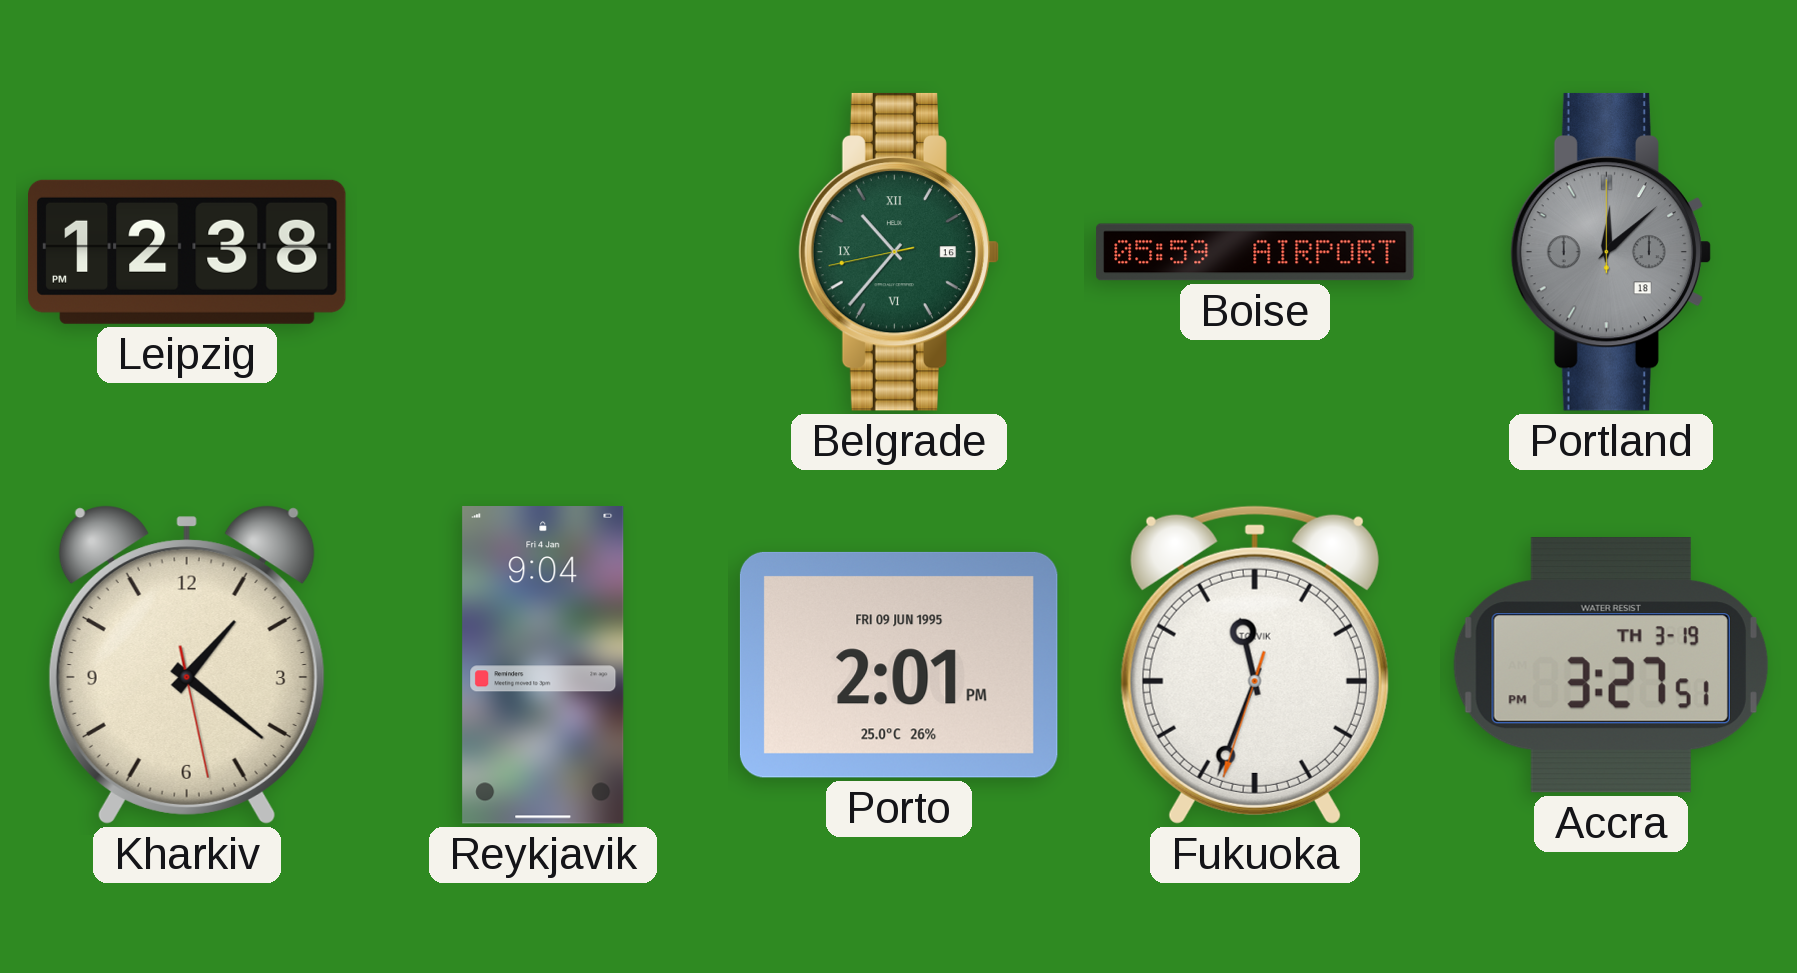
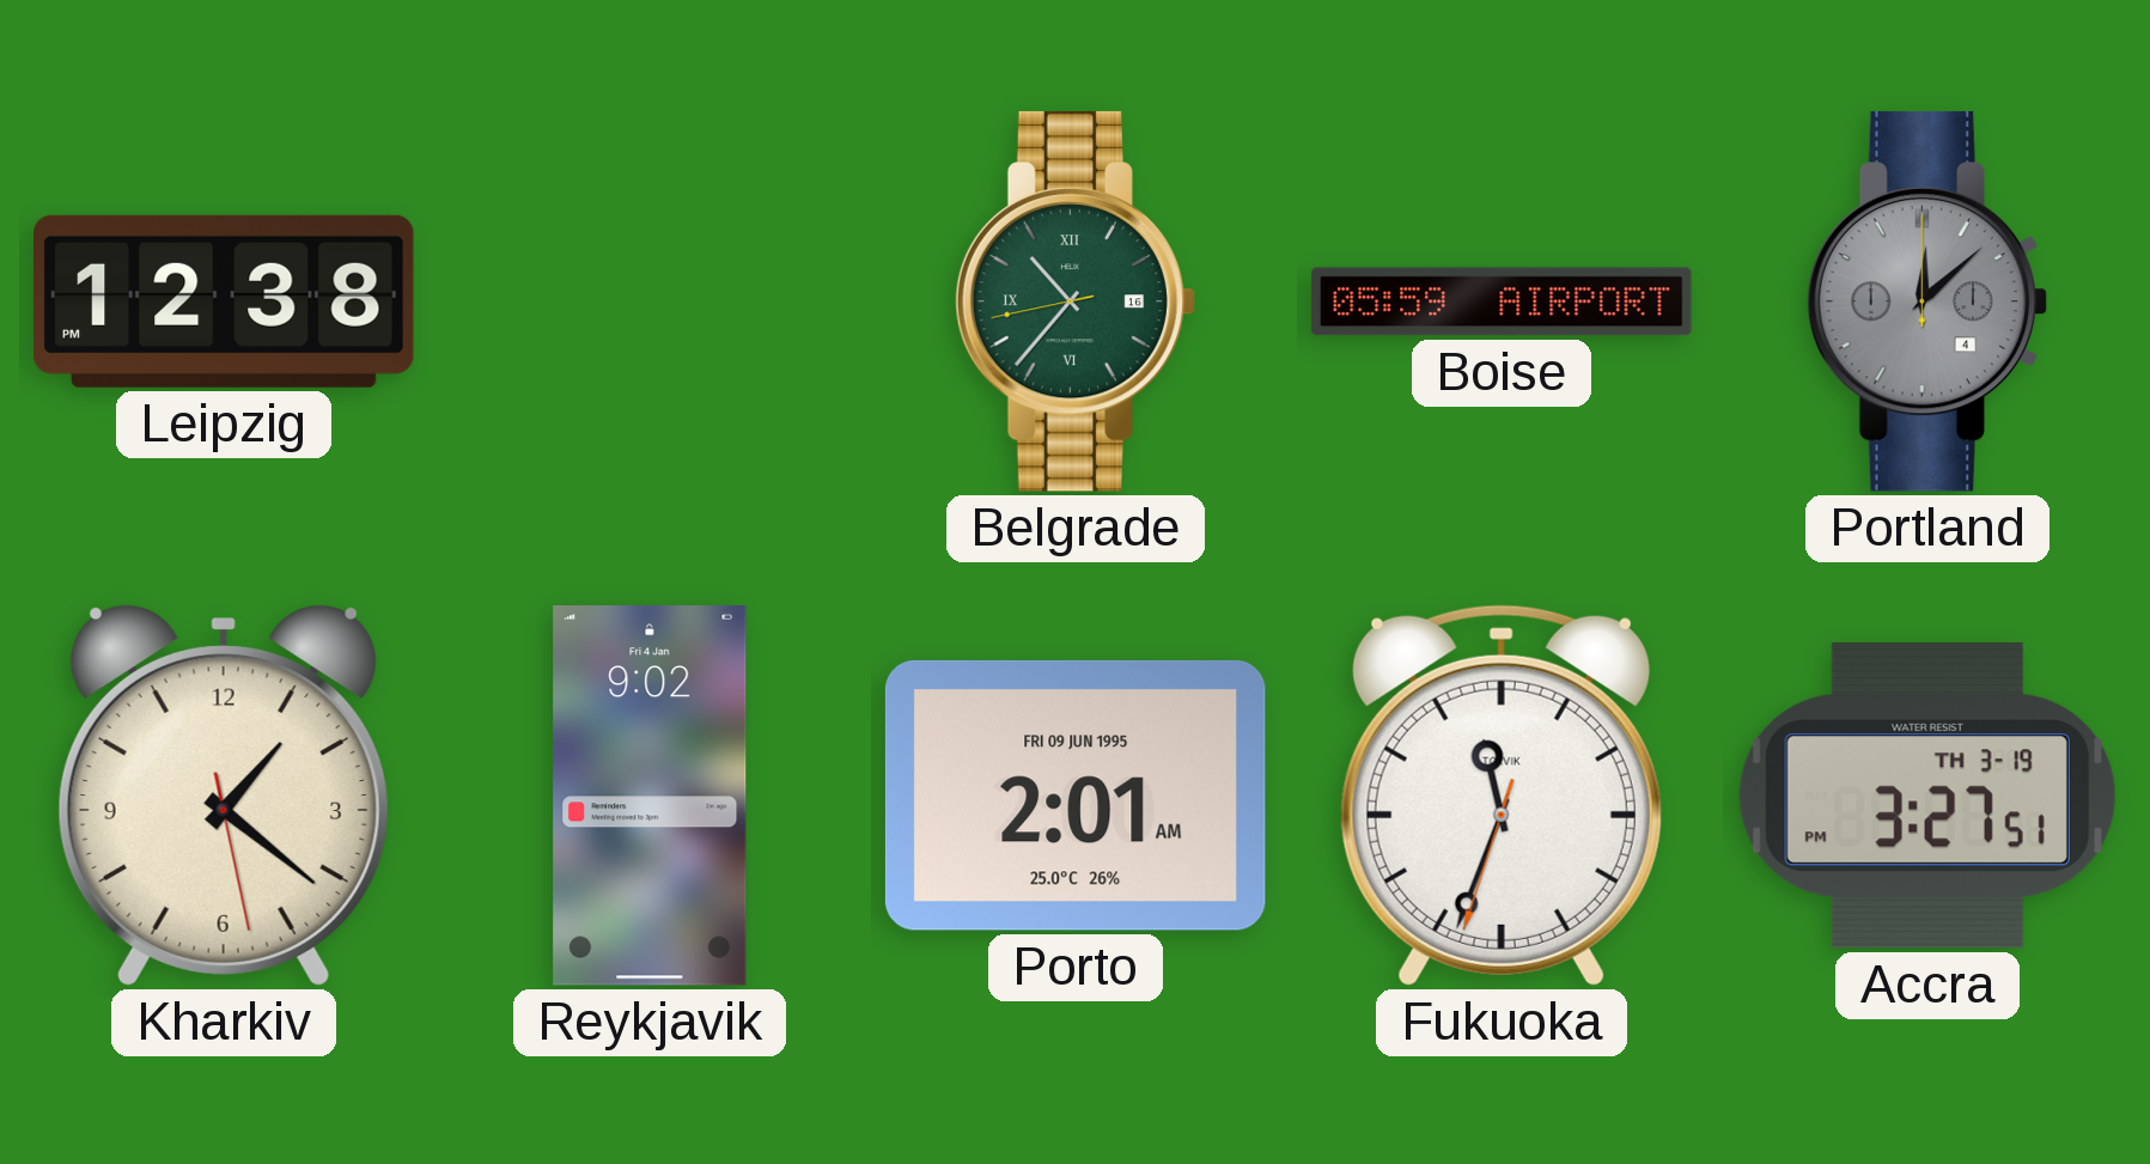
Portland date: 18 -> 4
Reykjavik: 9:04 -> 9:02
Porto: 2:01 PM -> 2:01 AM
